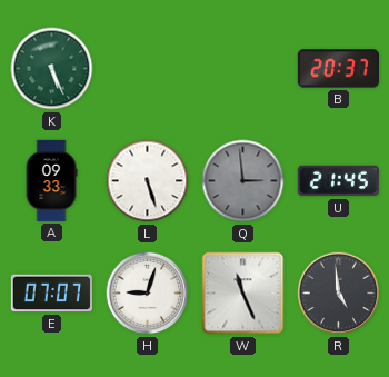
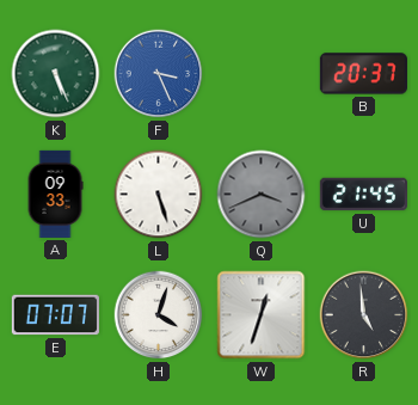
F: none -> 3:26
Q: 2:59 -> 3:41
H: 9:03 -> 4:03
W: 11:26 -> 12:33
